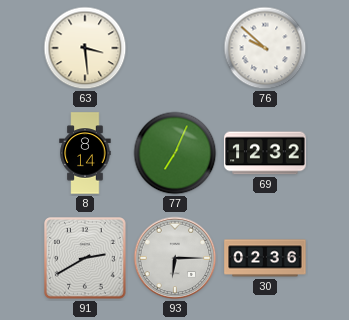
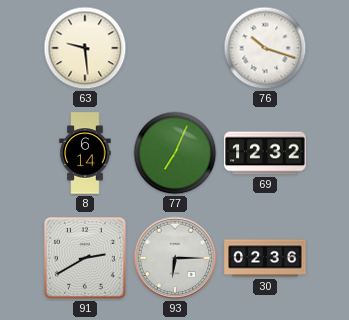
63: 3:29 -> 9:29
76: 9:52 -> 10:18
8: 8:14 -> 6:14
